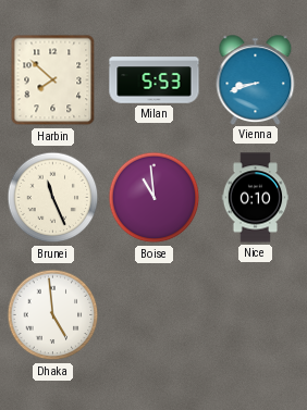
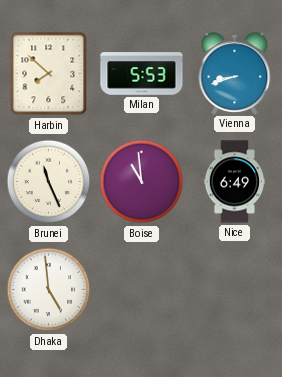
Nice: 0:10 -> 6:49
